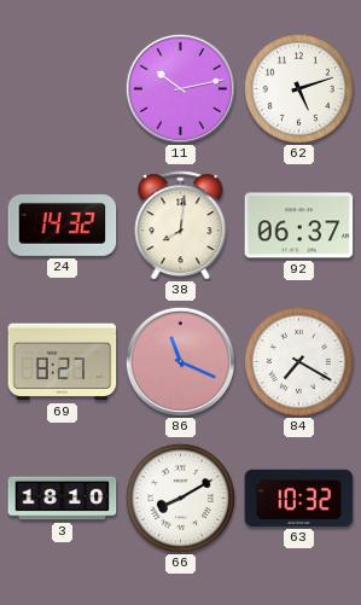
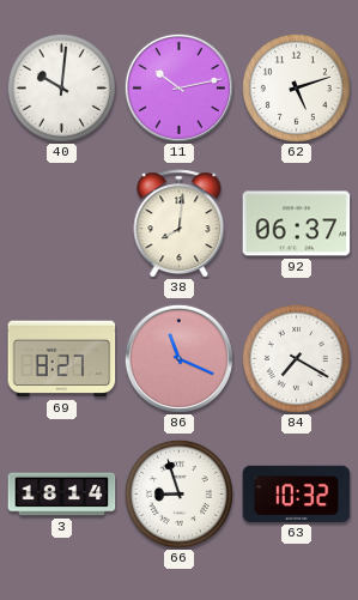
40: none -> 10:01
24: 14:32 -> none
3: 18:10 -> 18:14
66: 8:10 -> 8:57
